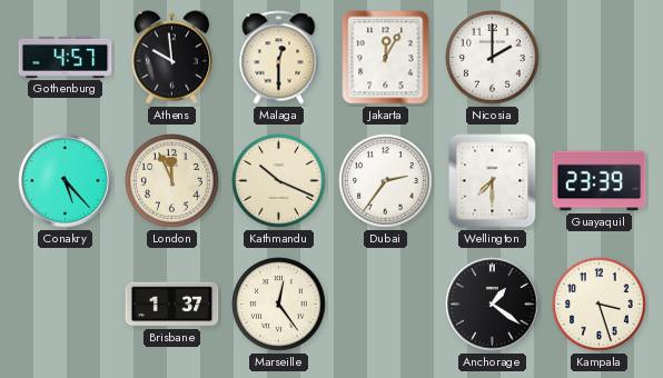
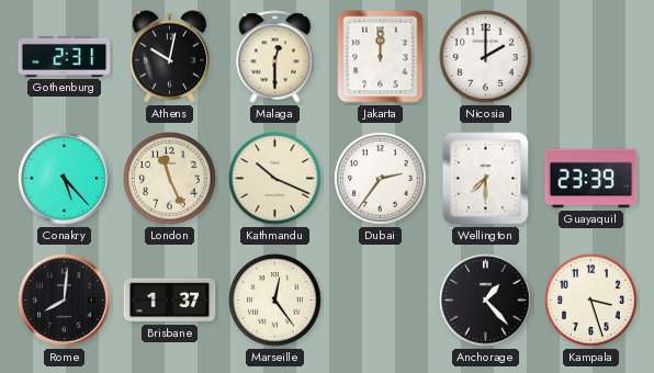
Gothenburg: 4:57 -> 2:31
Athens: 9:59 -> 10:02
Jakarta: 12:05 -> 12:00
London: 11:56 -> 11:26
Rome: none -> 8:01
Anchorage: 1:21 -> 1:23
